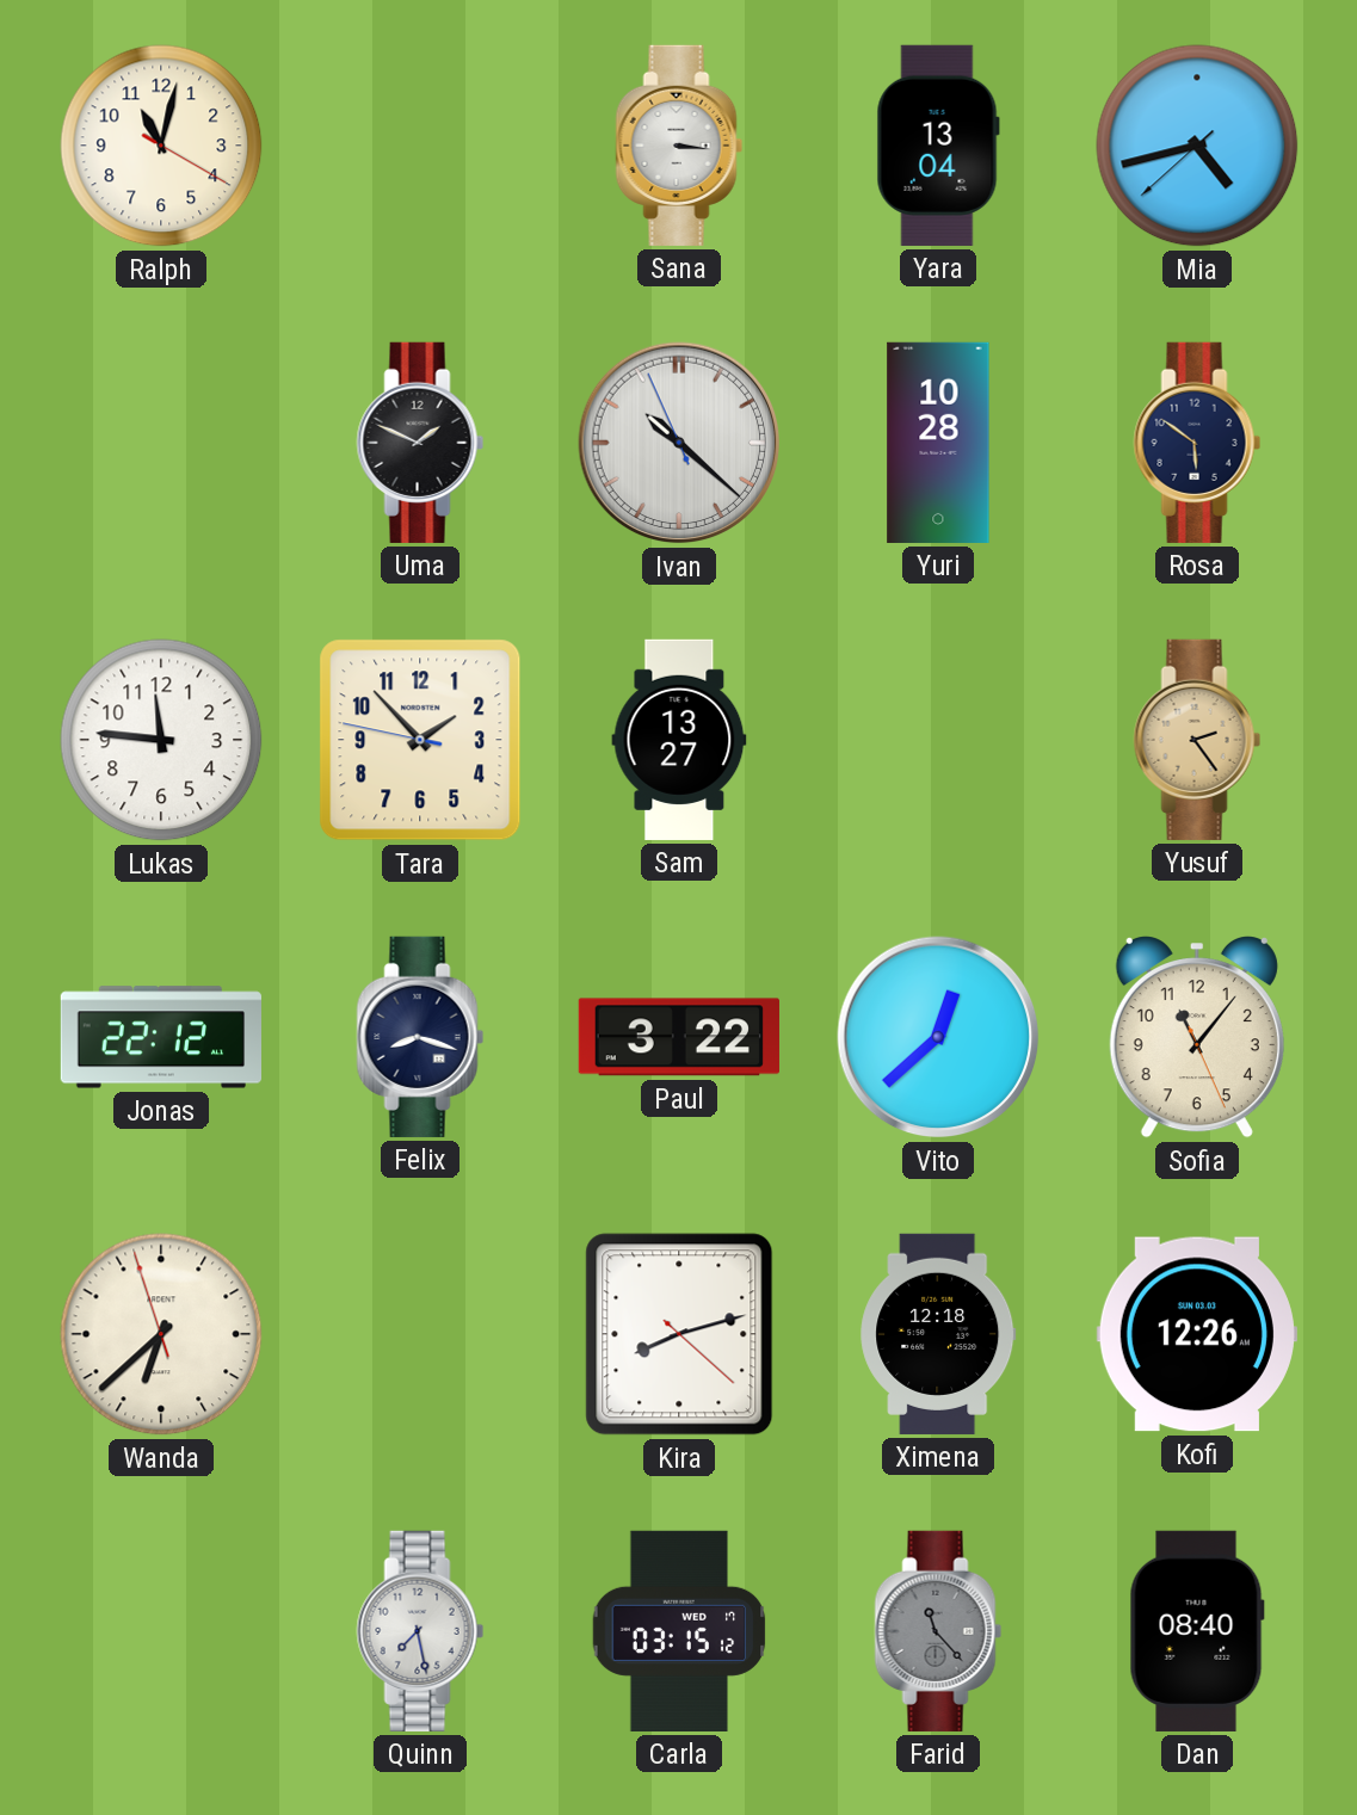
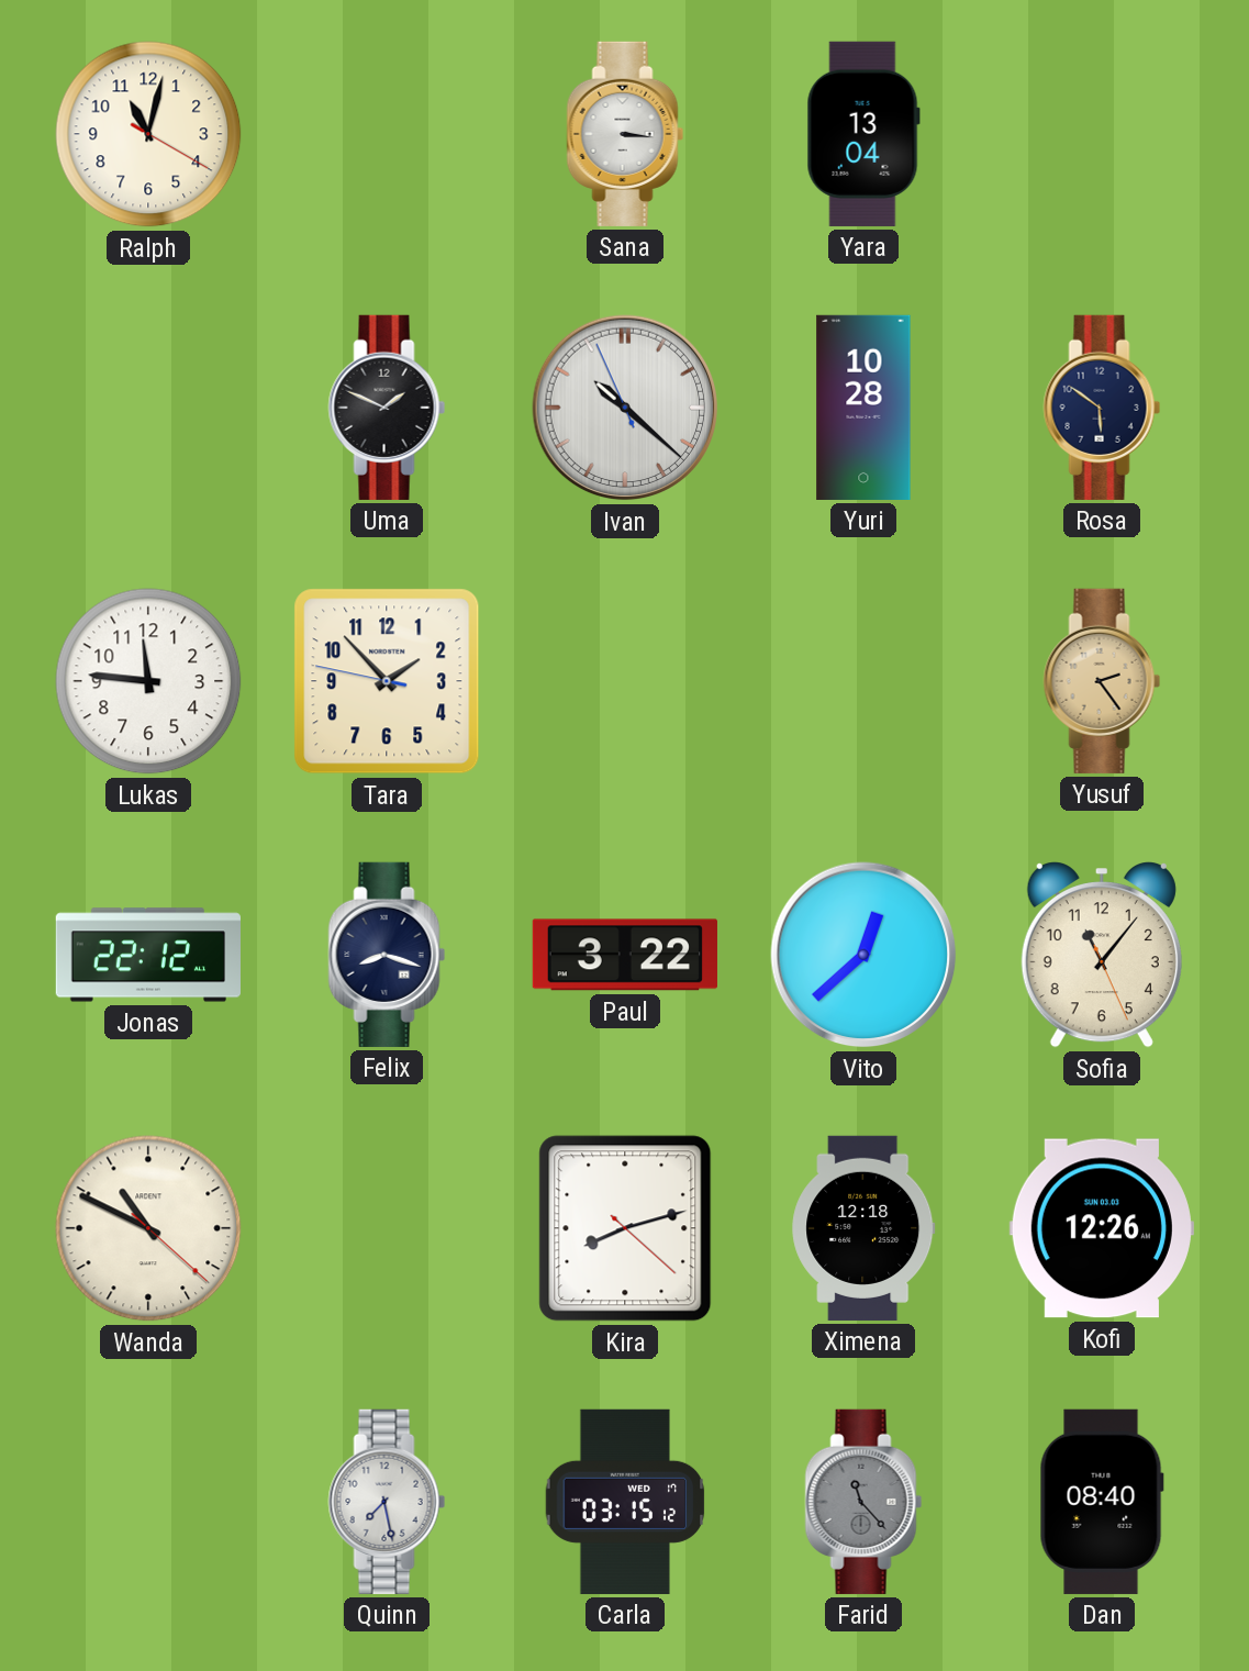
Mia: 4:42 -> none
Sam: 13:27 -> none
Wanda: 6:37 -> 10:49
